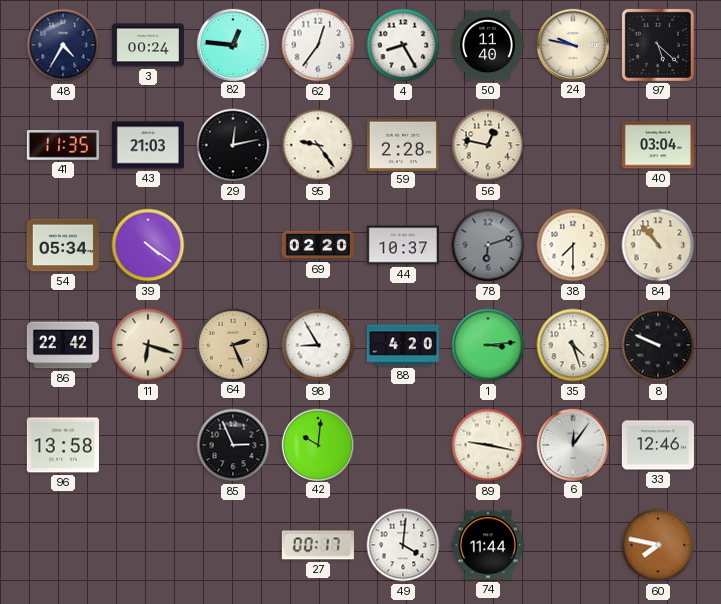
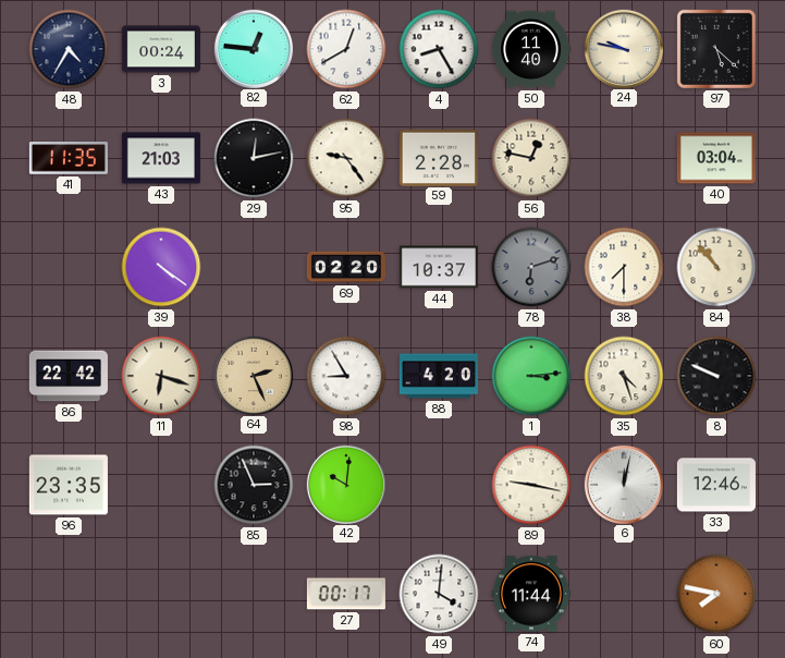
62: 12:36 -> 12:40
54: 05:34 -> none
96: 13:58 -> 23:35
6: 12:06 -> 12:02
